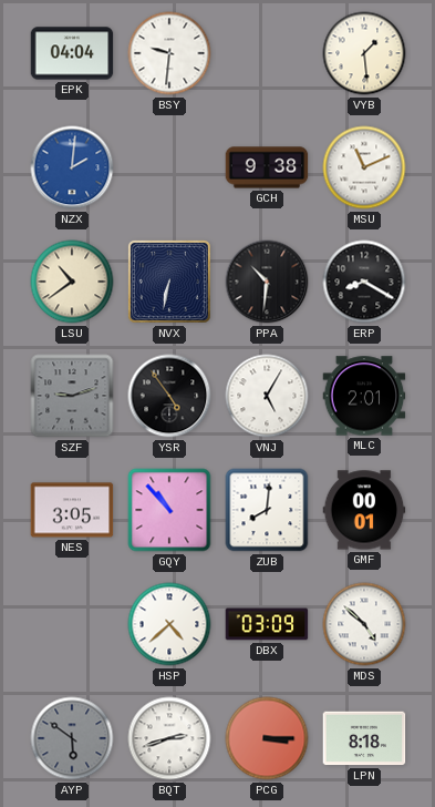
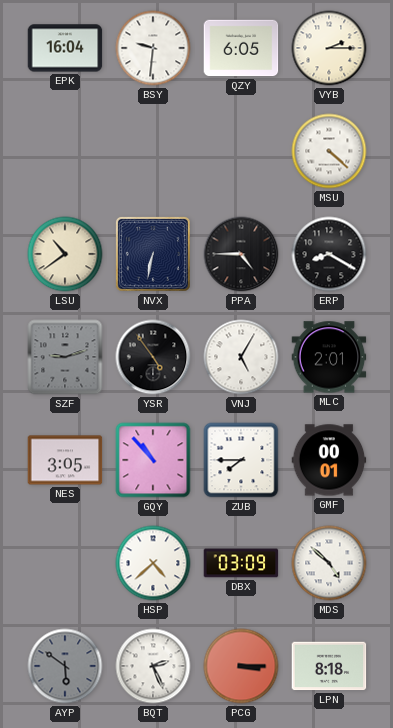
EPK: 04:04 -> 16:04
QZY: none -> 6:05
VYB: 1:29 -> 2:15
NZX: 2:01 -> none
GCH: 9:38 -> none
MSU: 11:11 -> 4:22
PPA: 10:31 -> 4:45
ZUB: 8:01 -> 7:45
BQT: 2:42 -> 2:26
